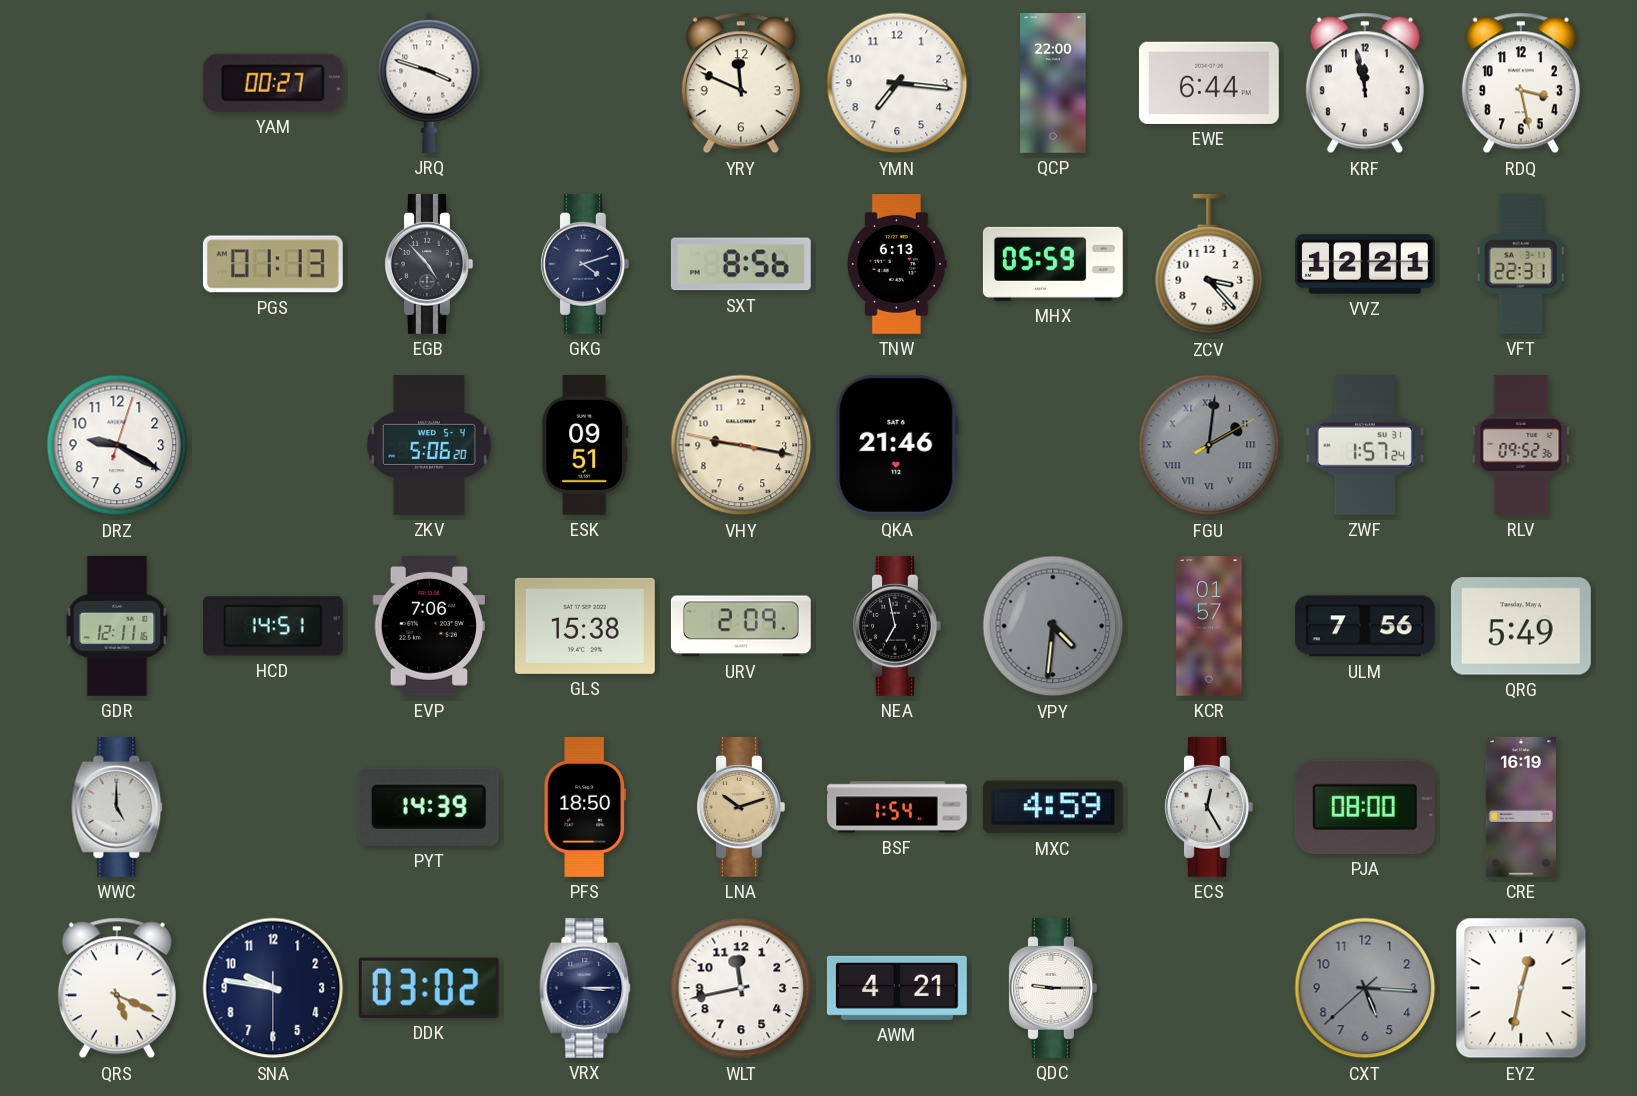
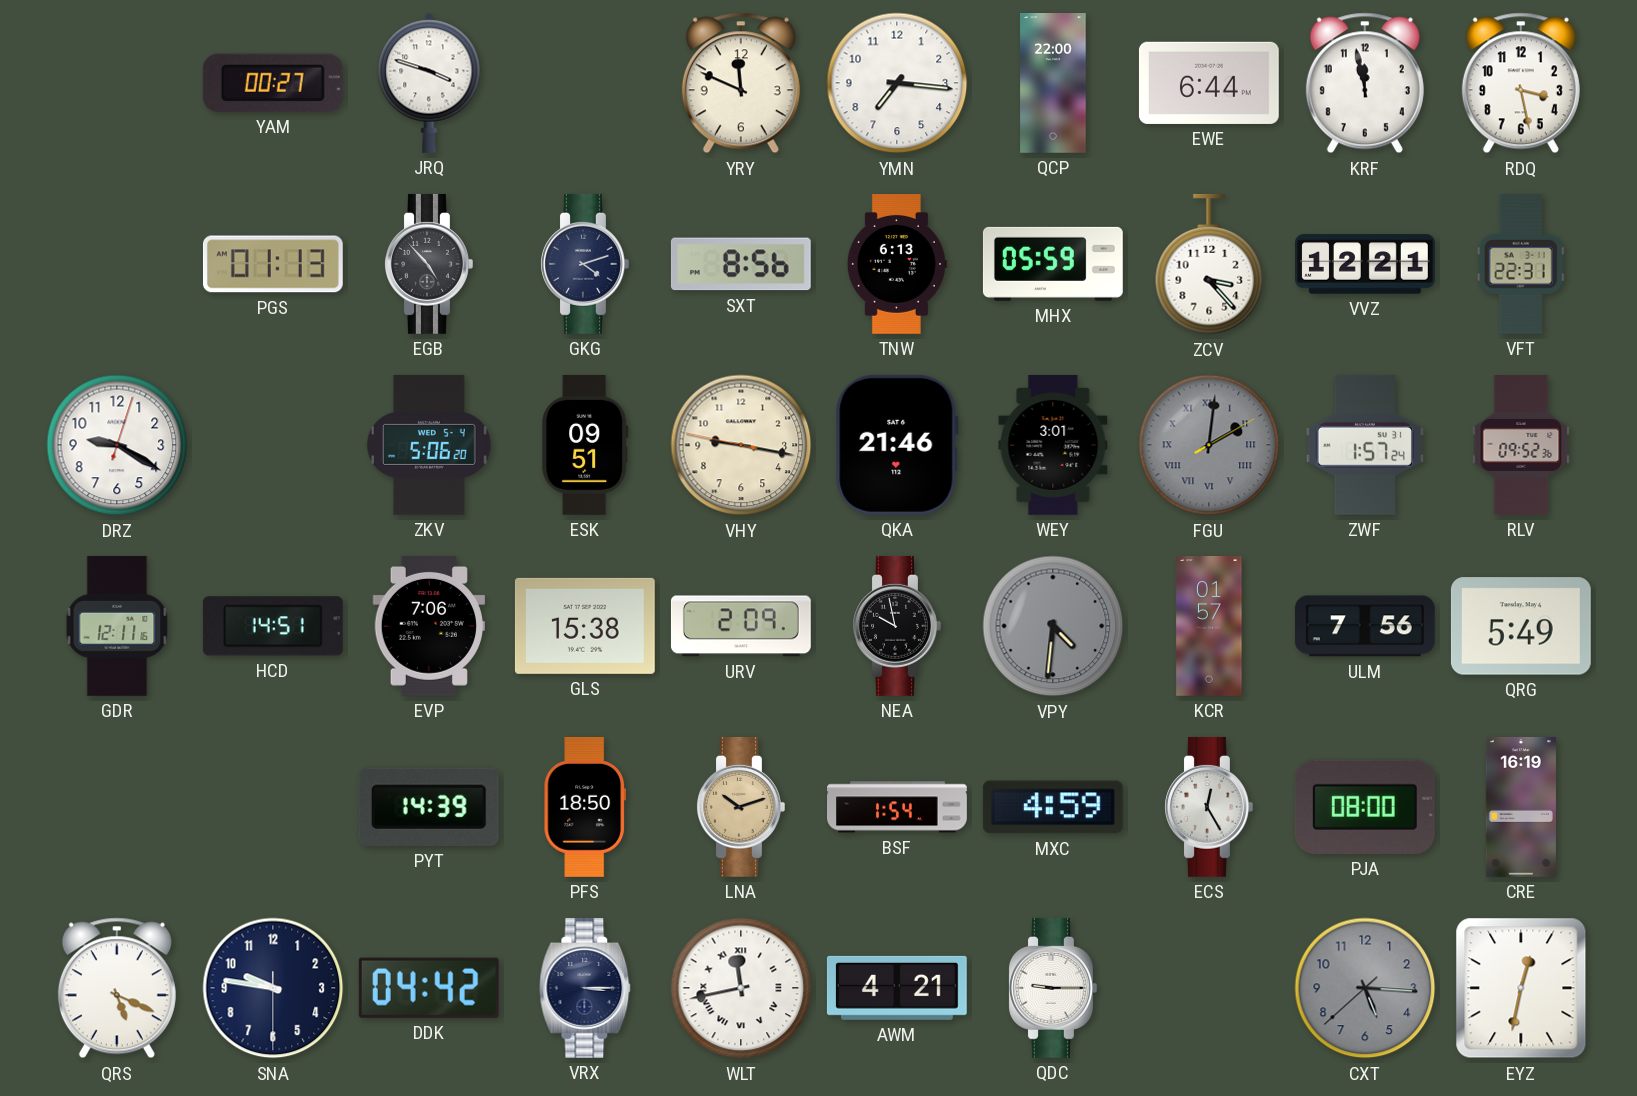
WEY: none -> 3:01
NEA: 6:58 -> 9:58
WWC: 5:00 -> none
DDK: 03:02 -> 04:42
WLT numerals: Arabic -> Roman
